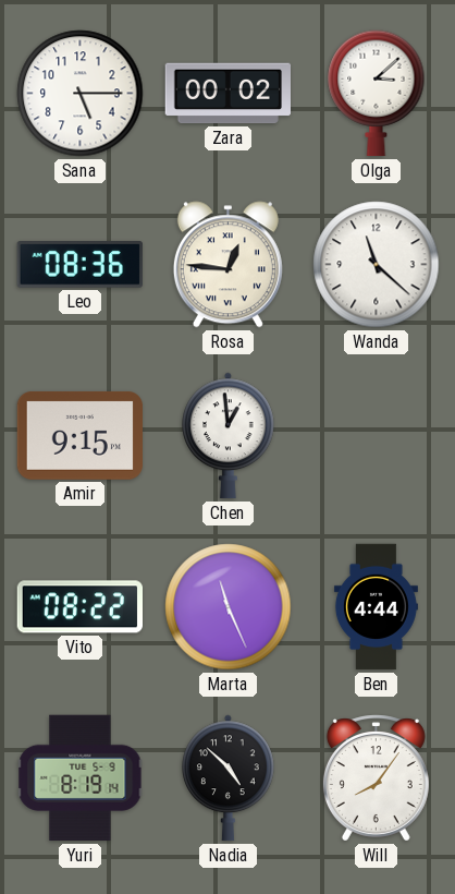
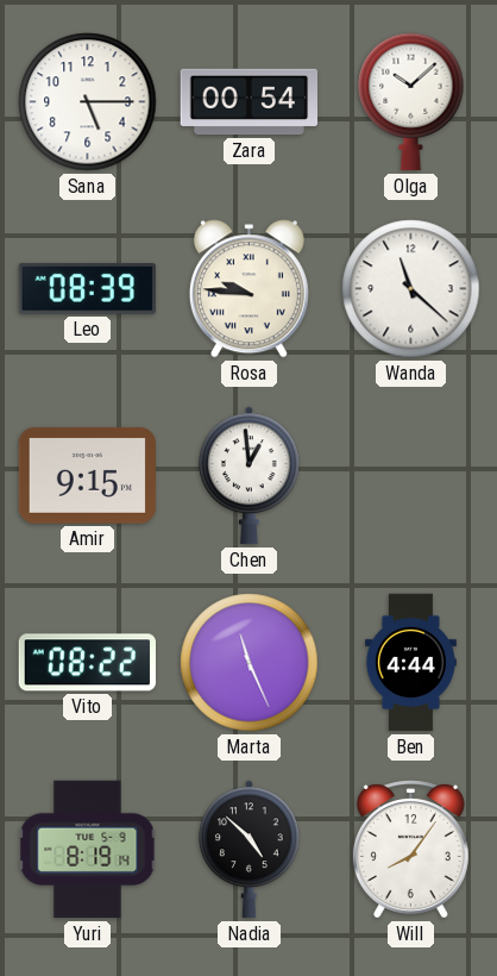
Zara: 00:02 -> 00:54
Olga: 3:08 -> 10:08
Leo: 08:36 -> 08:39
Rosa: 12:46 -> 9:46
